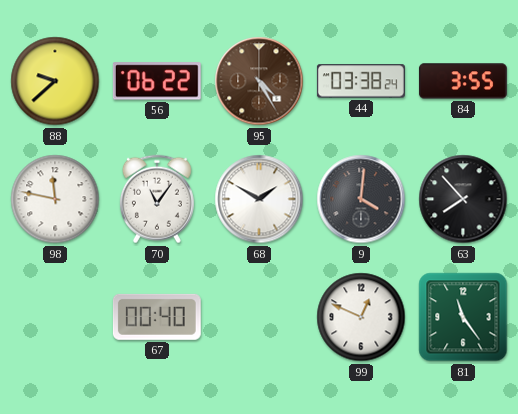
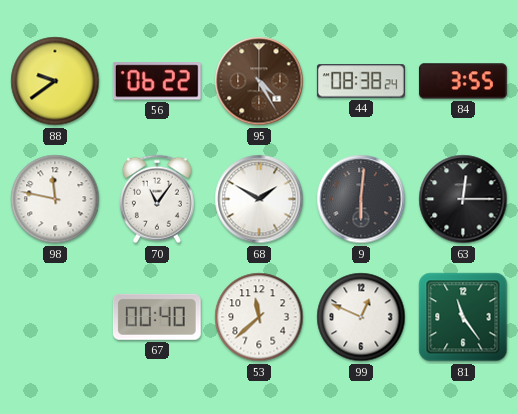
88: 9:38 -> 9:39
44: 03:38 -> 08:38
9: 4:01 -> 6:01
63: 7:53 -> 12:15
53: none -> 11:38
